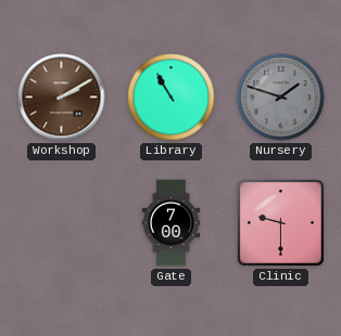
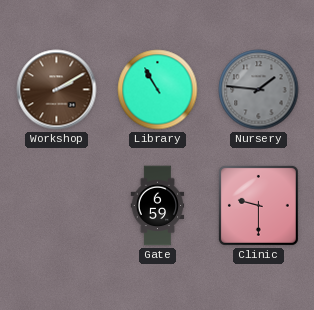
Nursery: 1:48 -> 1:46
Gate: 7:00 -> 6:59
